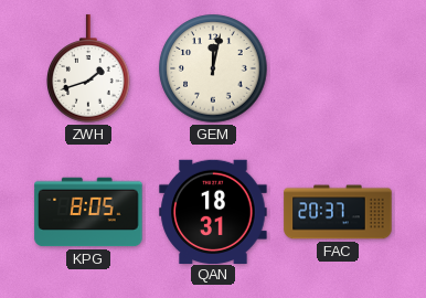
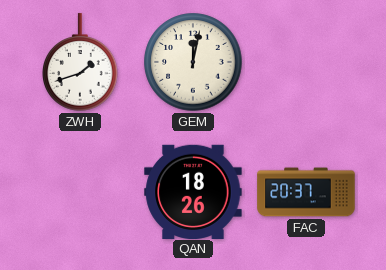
KPG: 8:05 -> none
QAN: 18:31 -> 18:26
